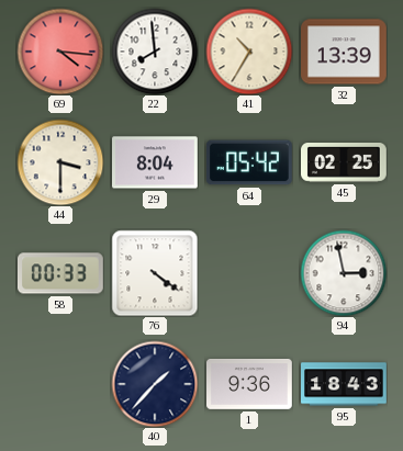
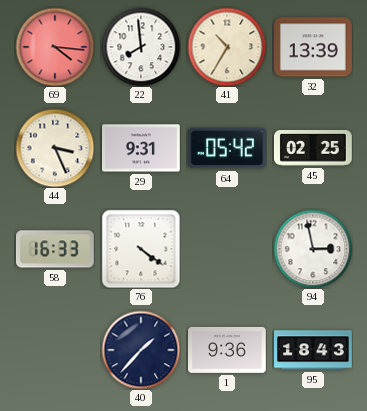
44: 3:30 -> 3:26
29: 8:04 -> 9:31
58: 00:33 -> 16:33
